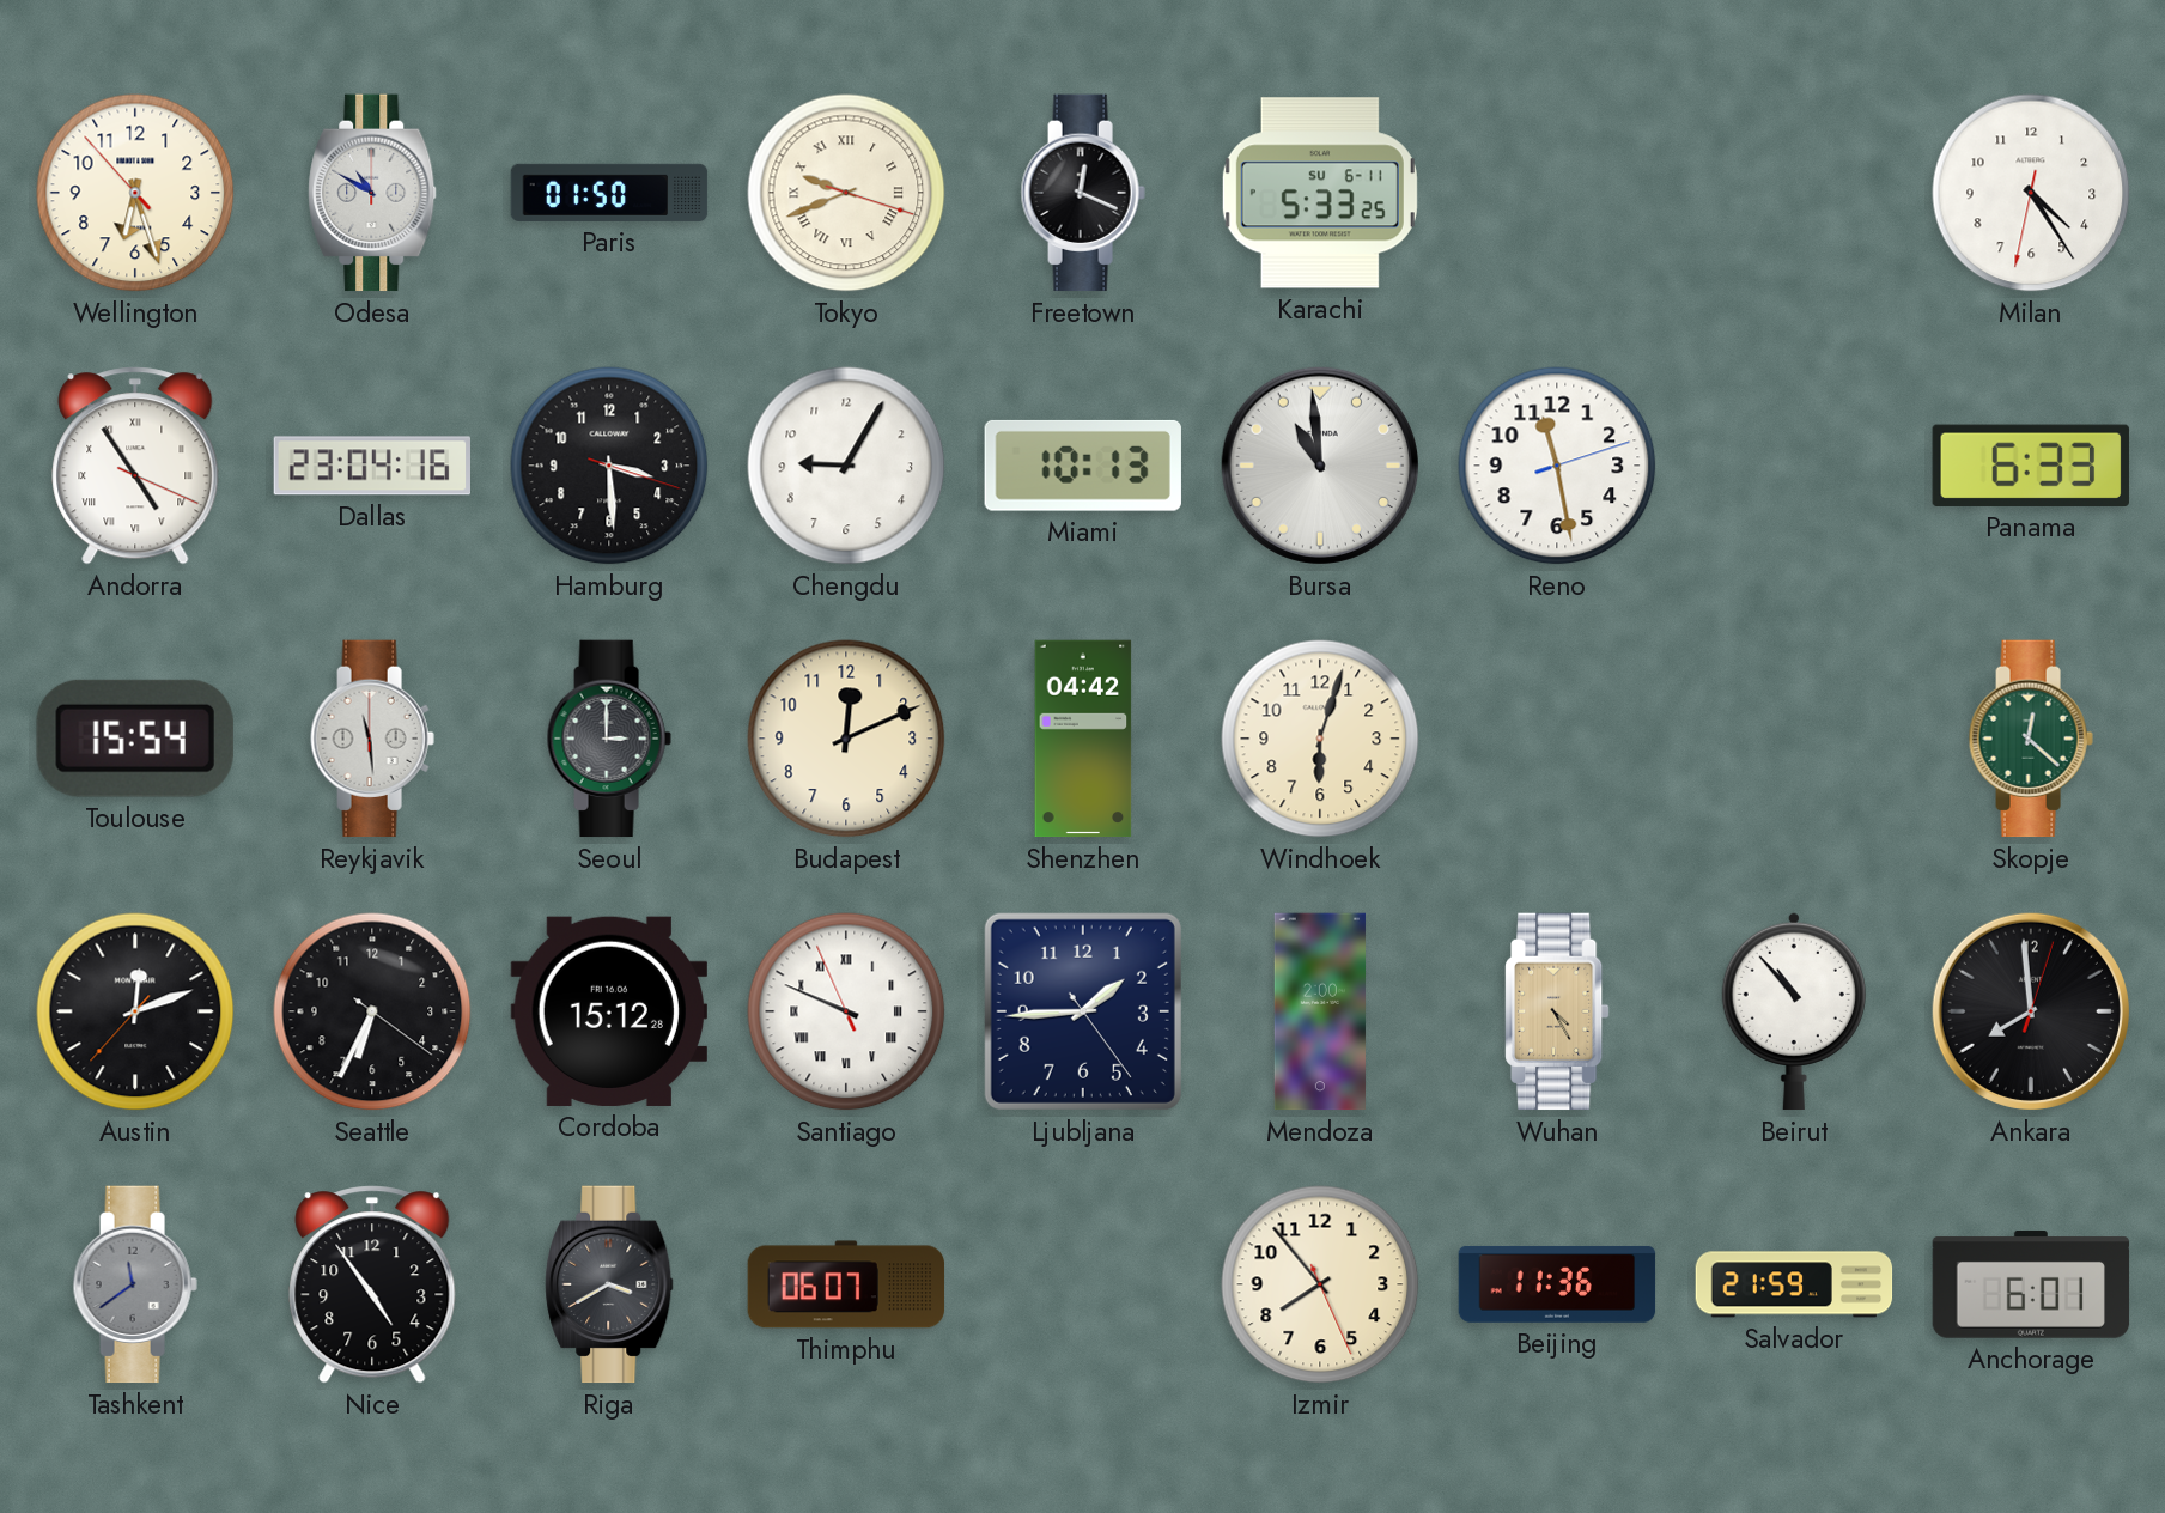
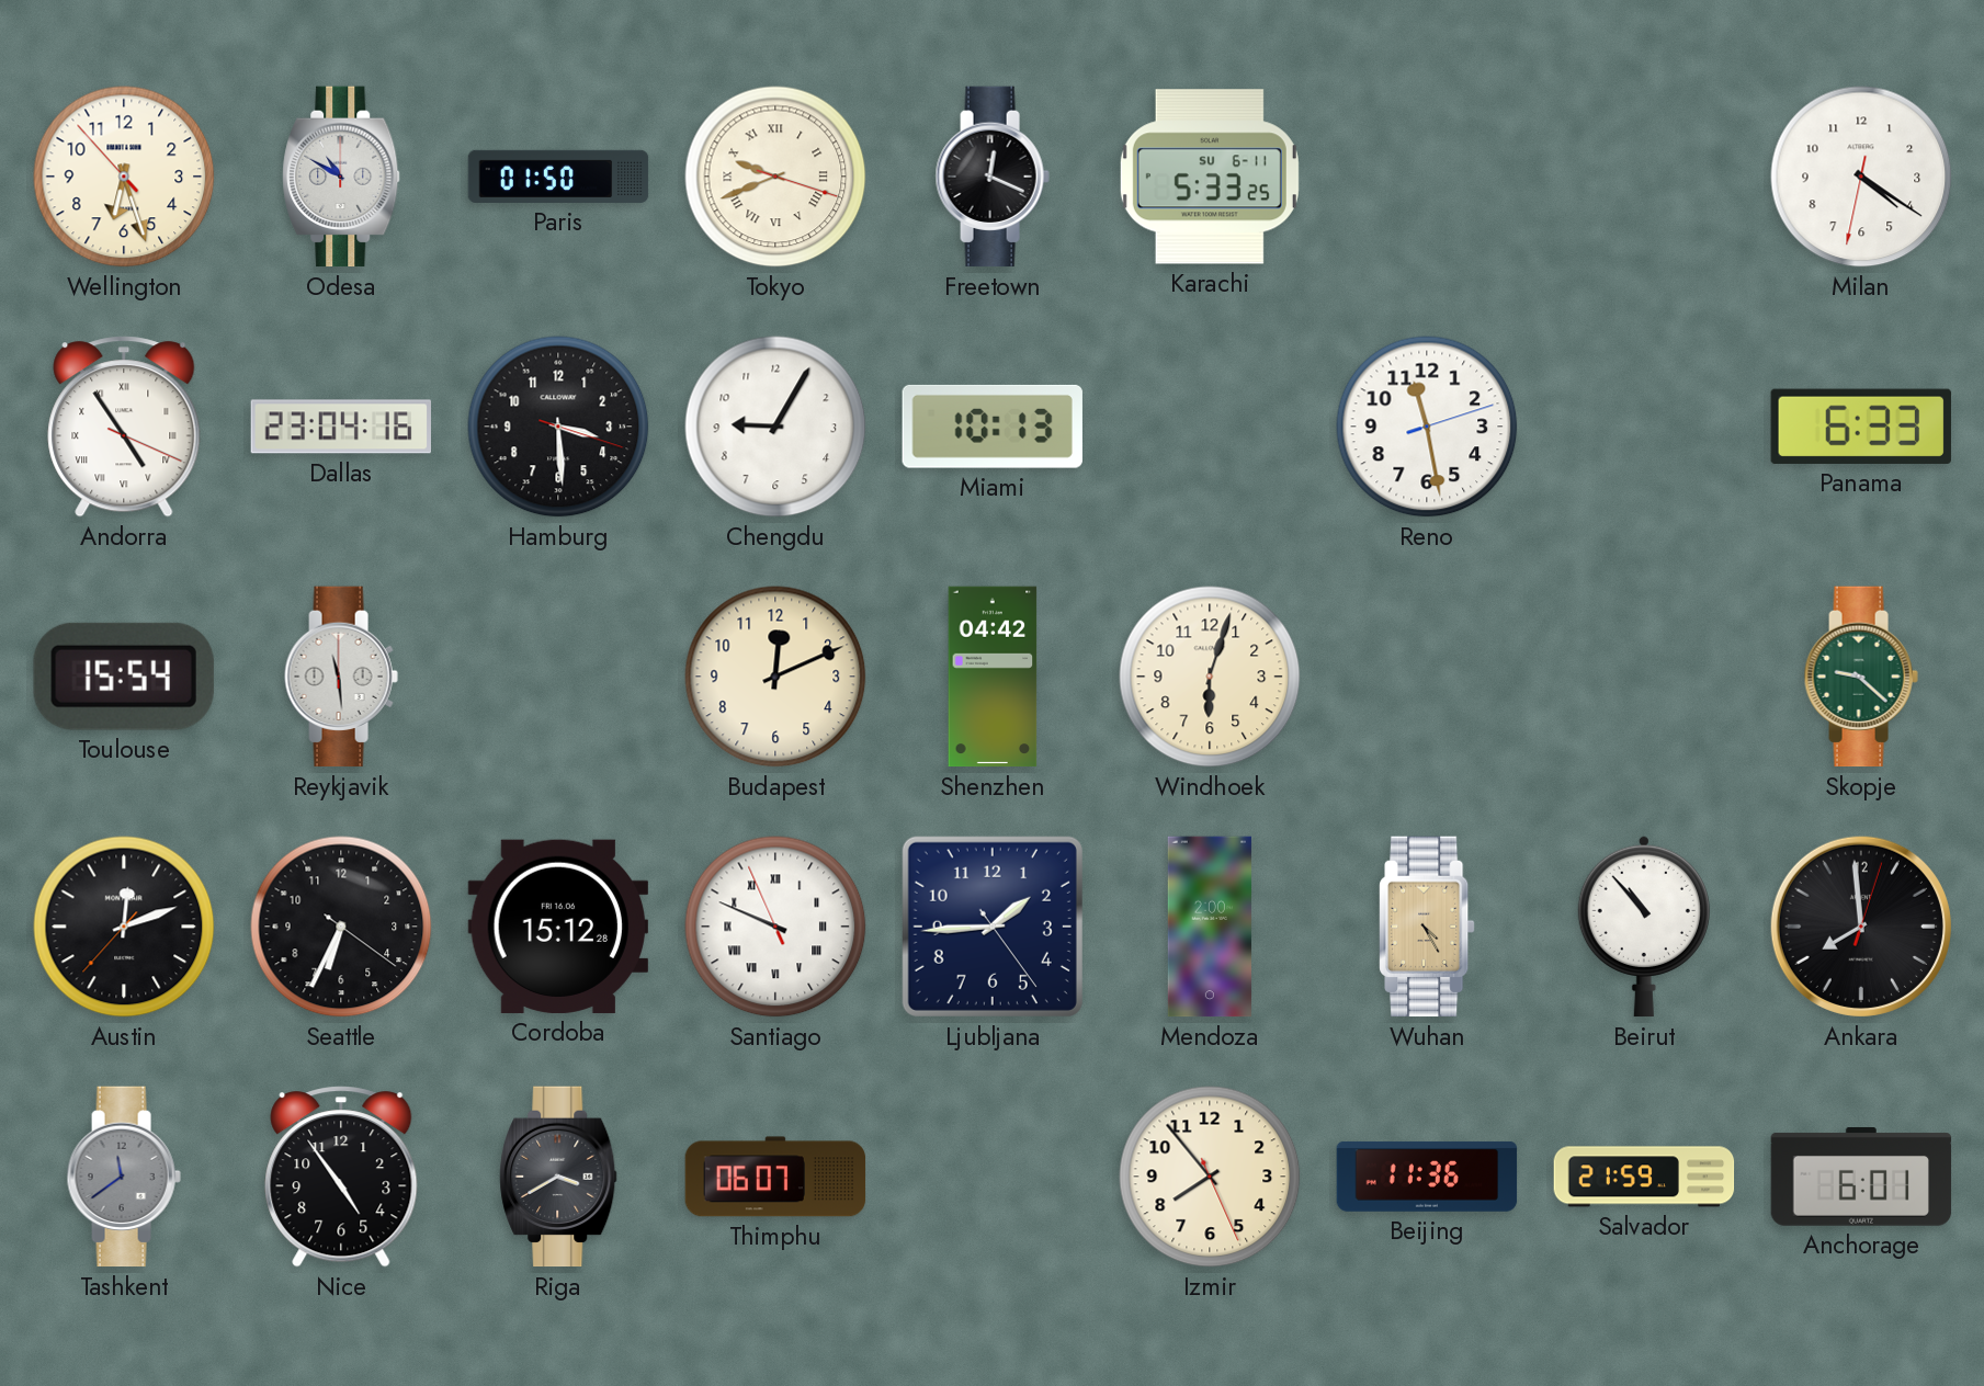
Milan: 4:24 -> 4:20
Bursa: 10:59 -> none
Seoul: 3:00 -> none
Skopje: 12:22 -> 9:22
